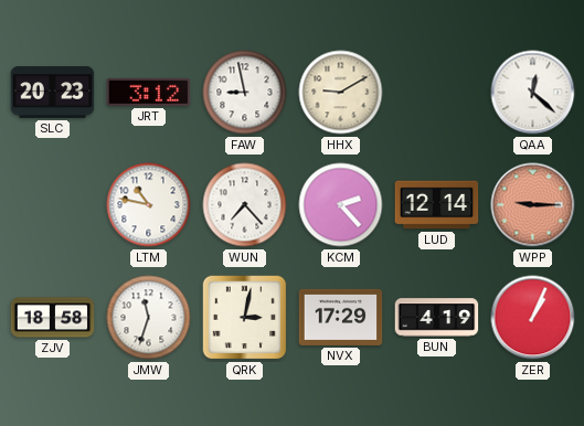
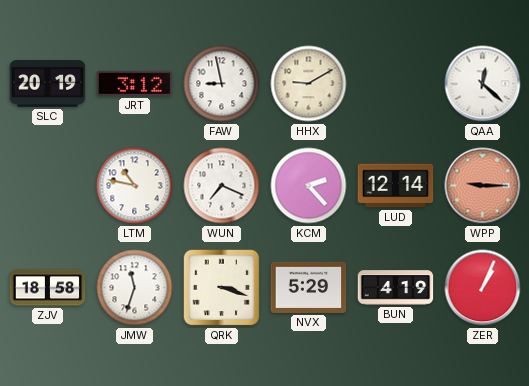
SLC: 20:23 -> 20:19
WUN: 7:23 -> 7:19
QRK: 3:02 -> 3:18
NVX: 17:29 -> 5:29
